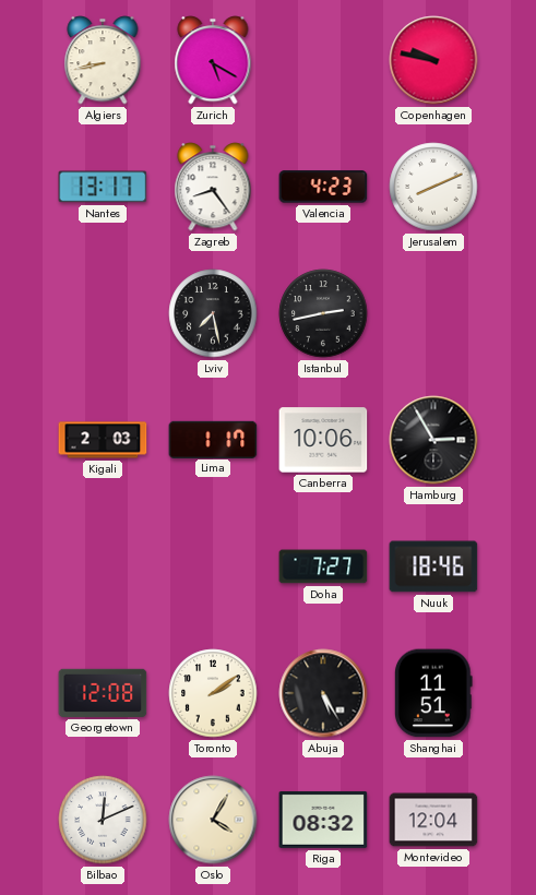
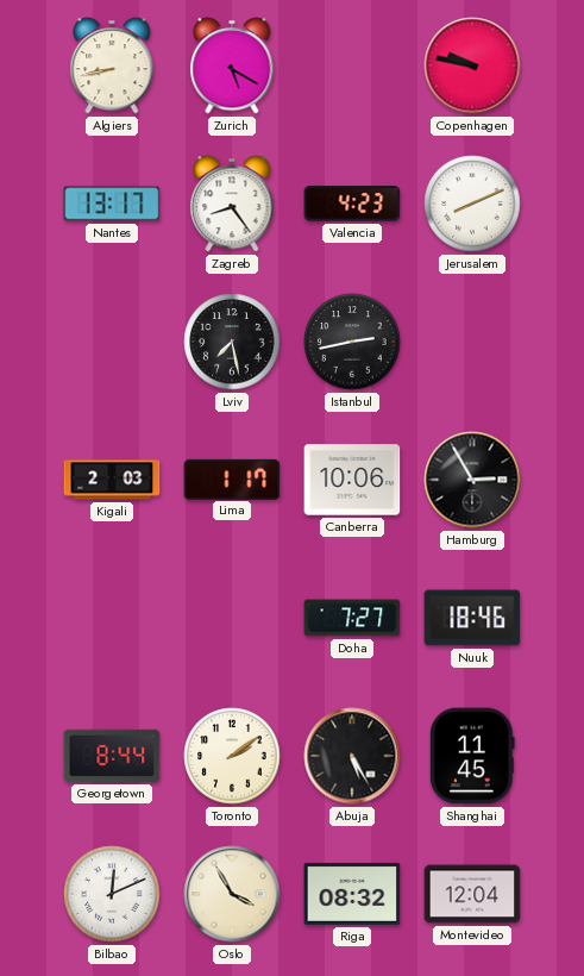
Georgetown: 12:08 -> 8:44
Shanghai: 11:51 -> 11:45
Oslo: 4:05 -> 3:55
